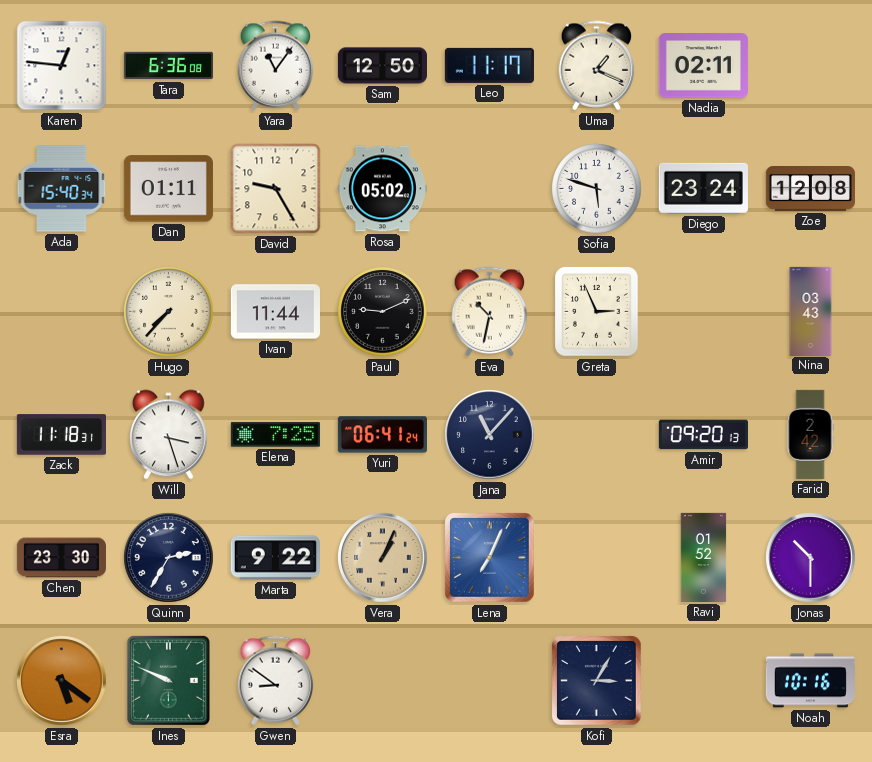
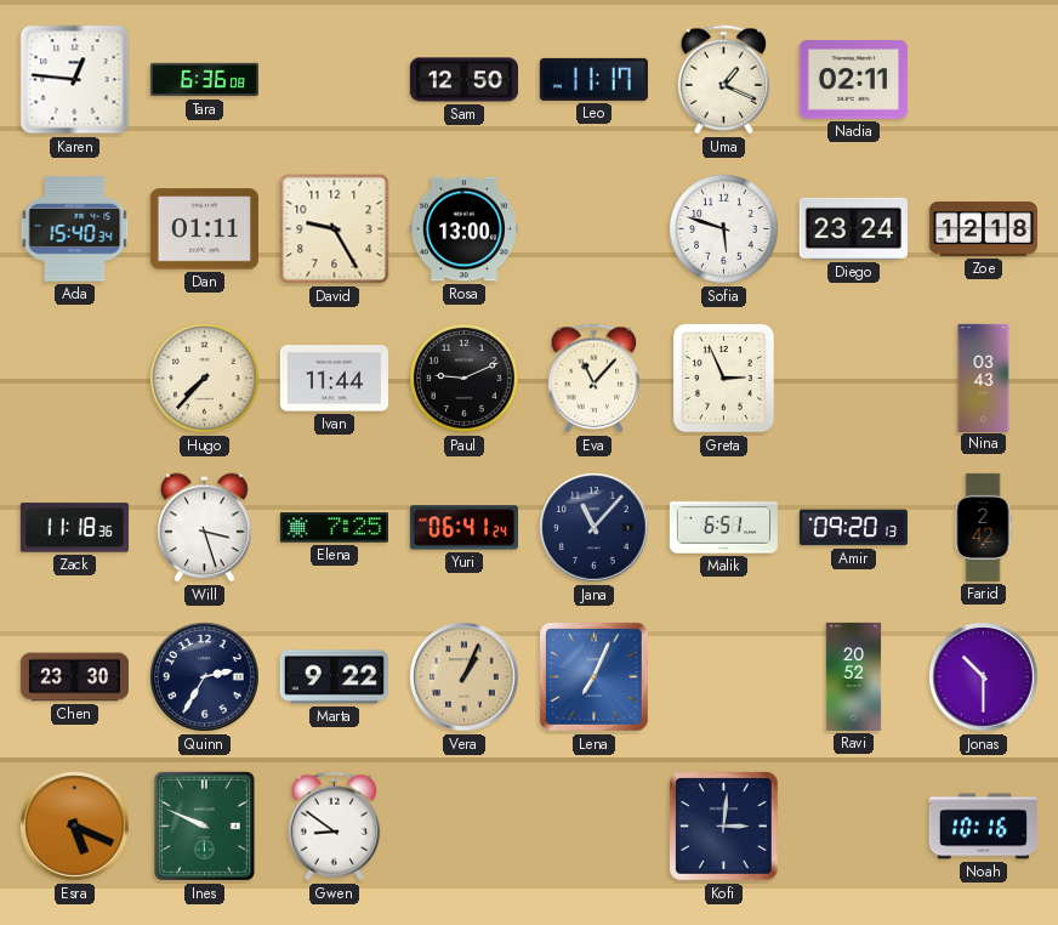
Yara: 11:06 -> none
Rosa: 05:02 -> 13:00
Zoe: 12:08 -> 12:18
Eva: 10:32 -> 11:07
Zack: 11:18:31 -> 11:18:36
Malik: none -> 6:51
Ravi: 01:52 -> 20:52
Esra: 5:21 -> 5:19
Kofi: 3:05 -> 3:01
